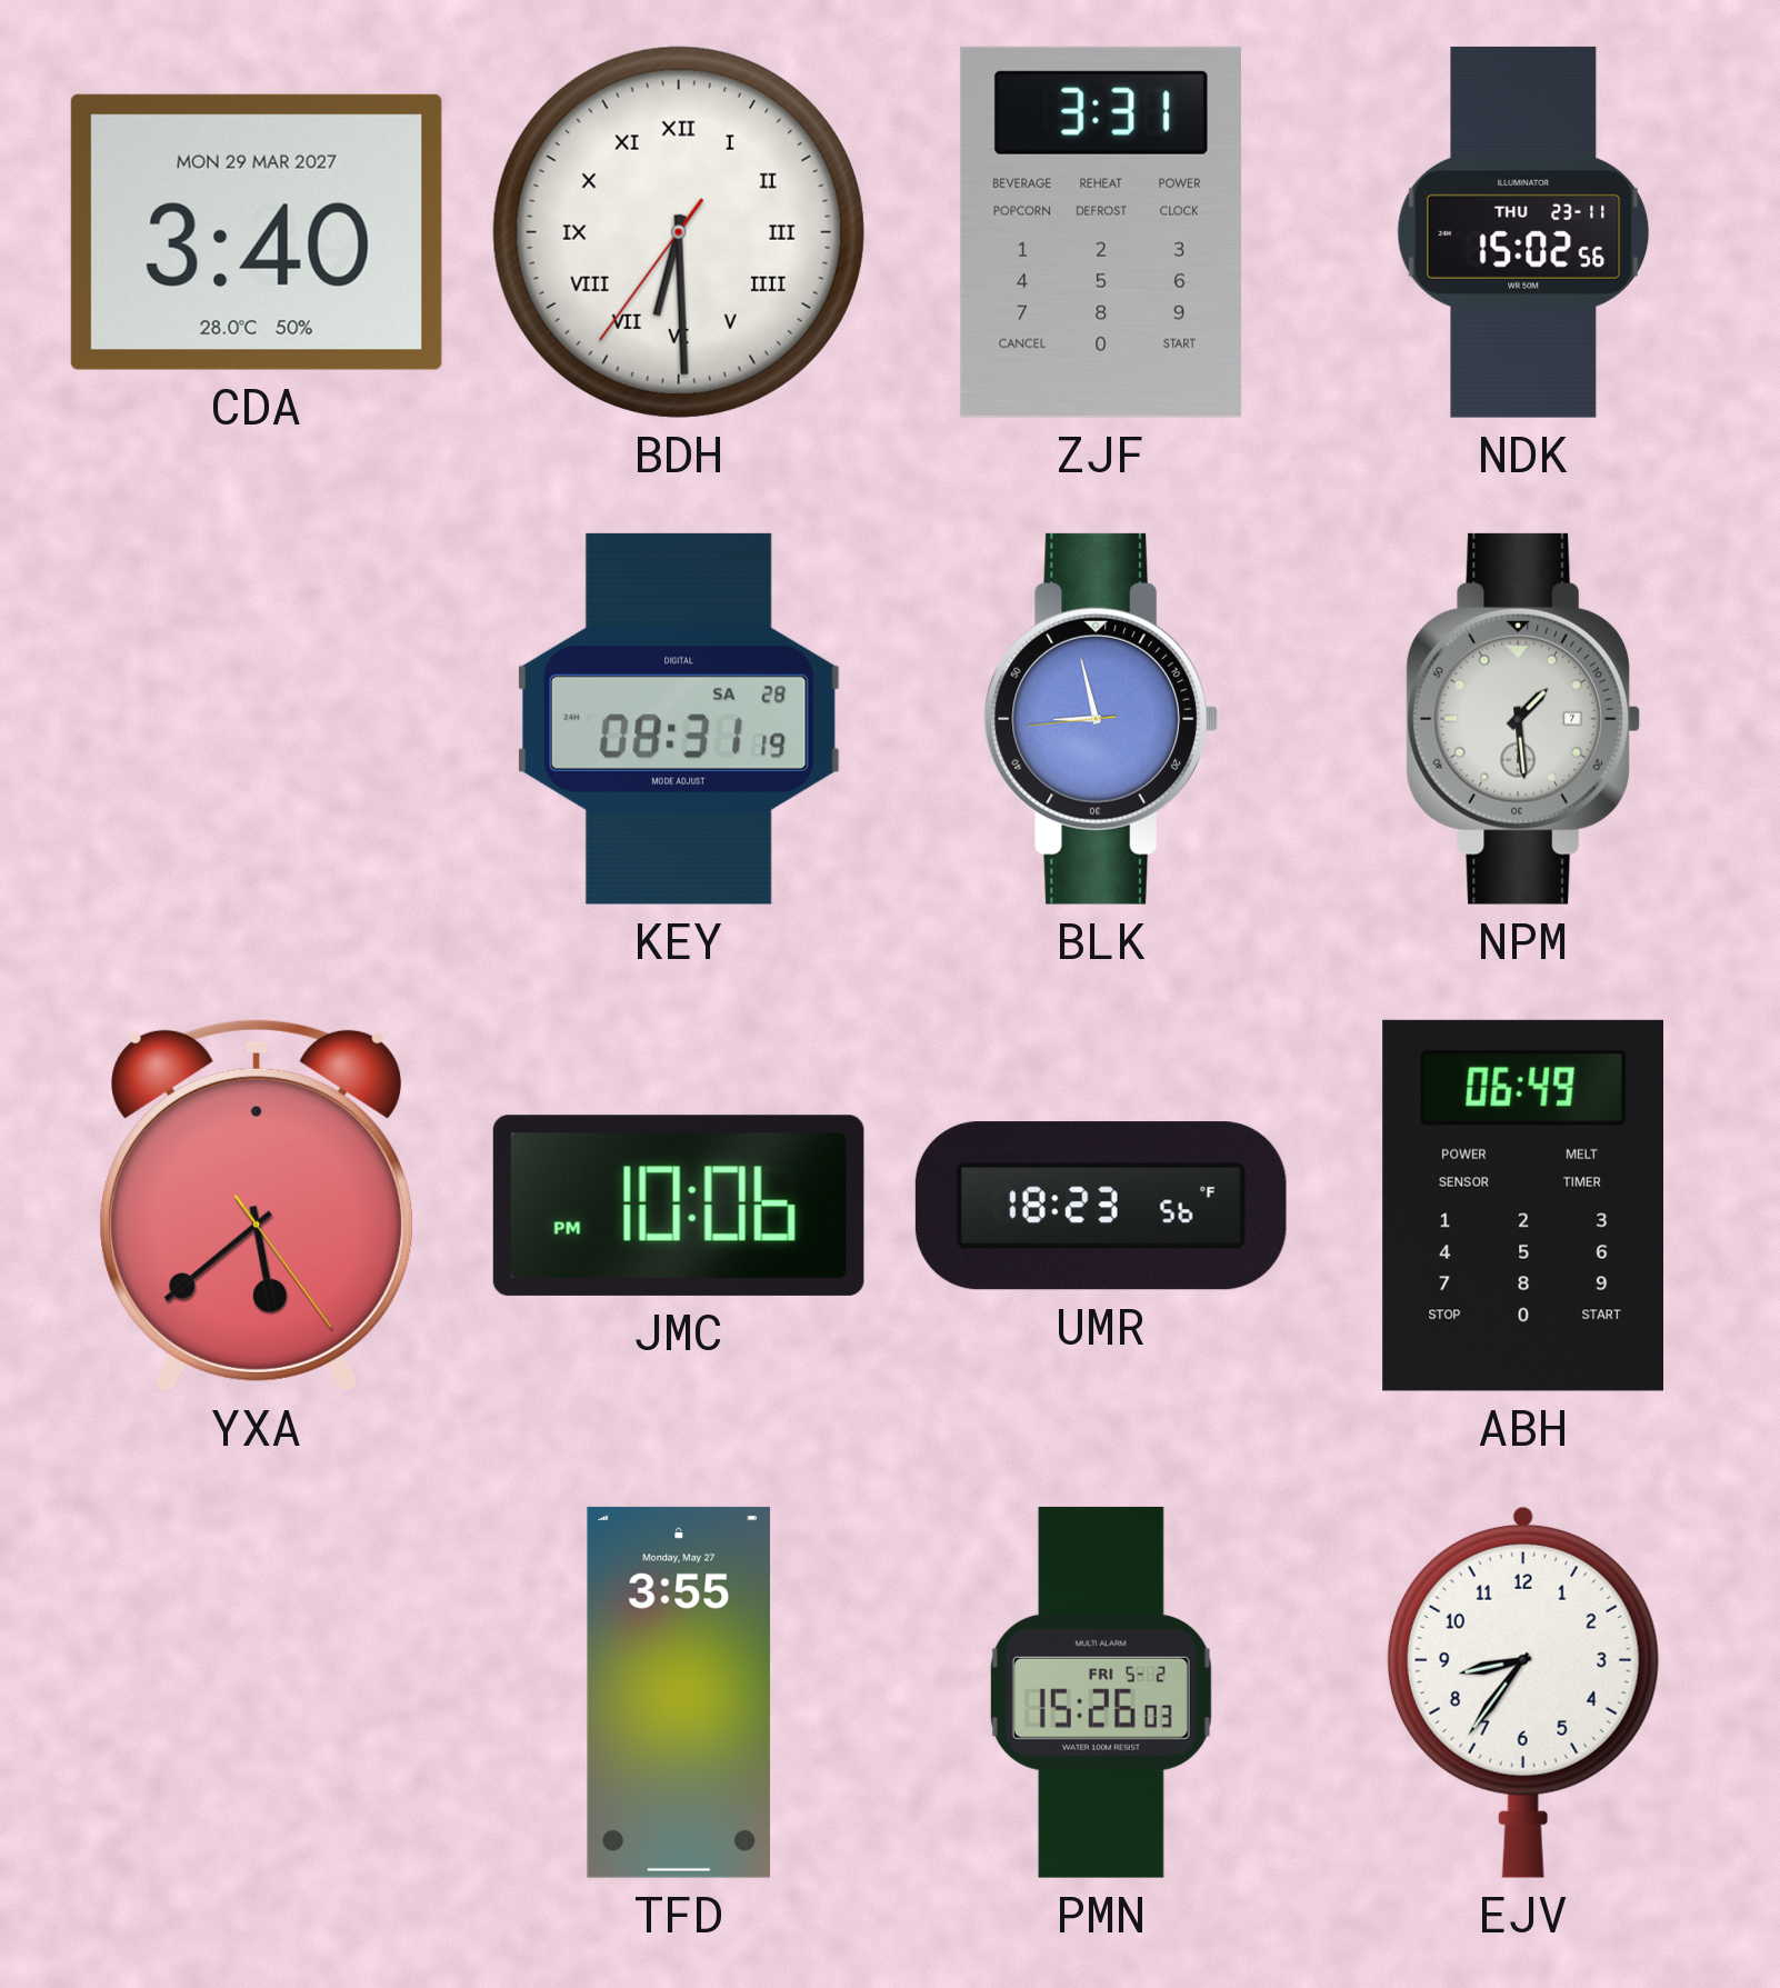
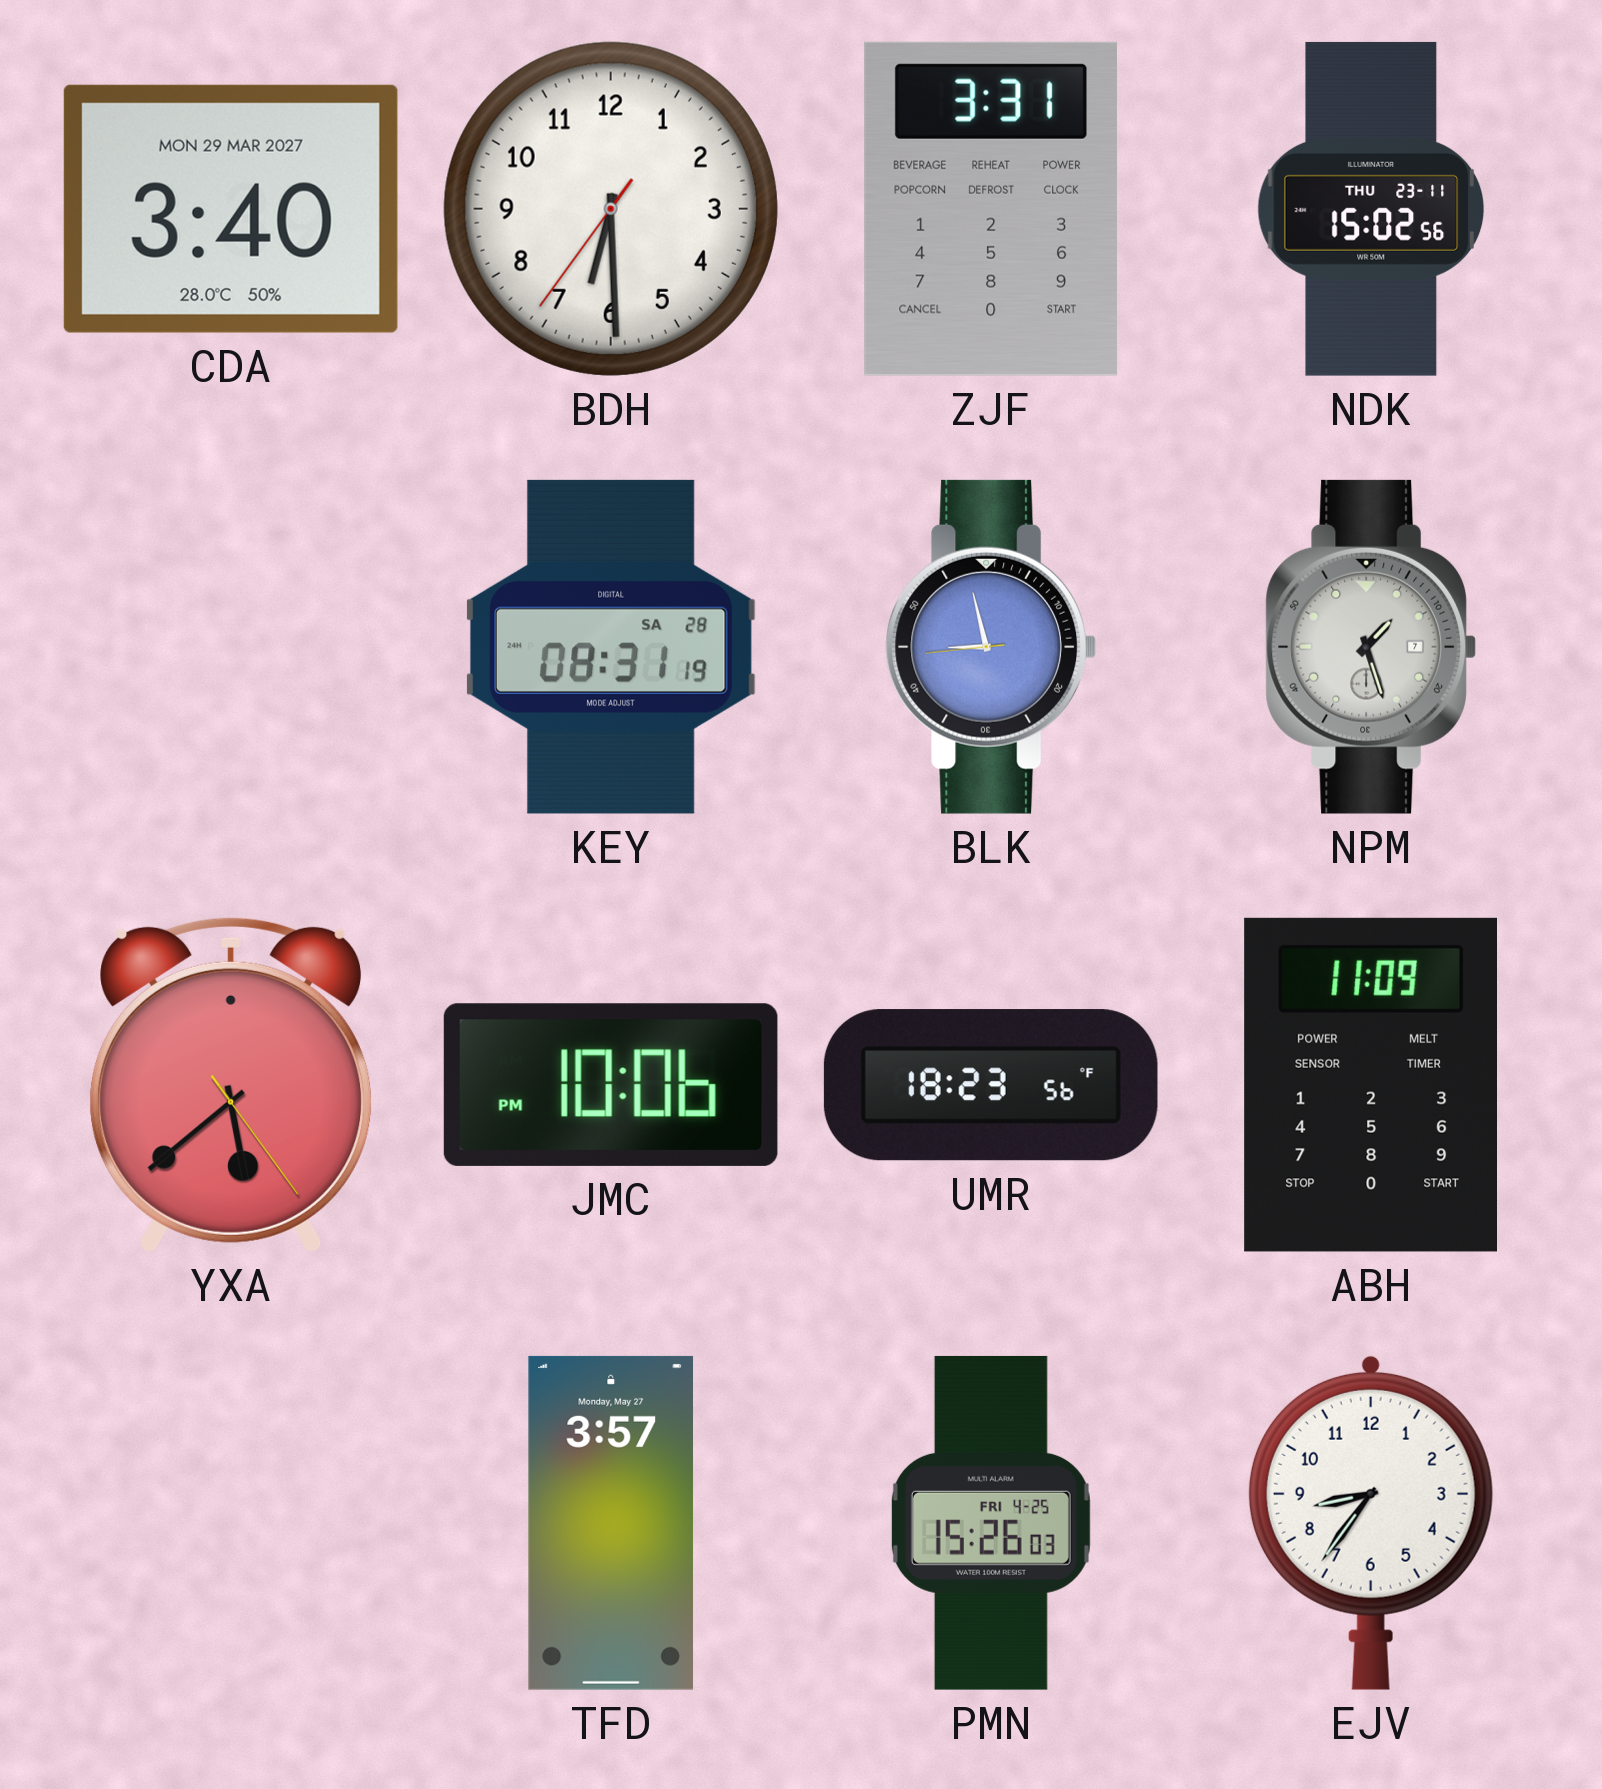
BDH numerals: Roman -> Arabic
NPM: 1:29 -> 1:27
ABH: 06:49 -> 11:09
TFD: 3:55 -> 3:57
PMN date: FRI 5-2 -> FRI 4-25
